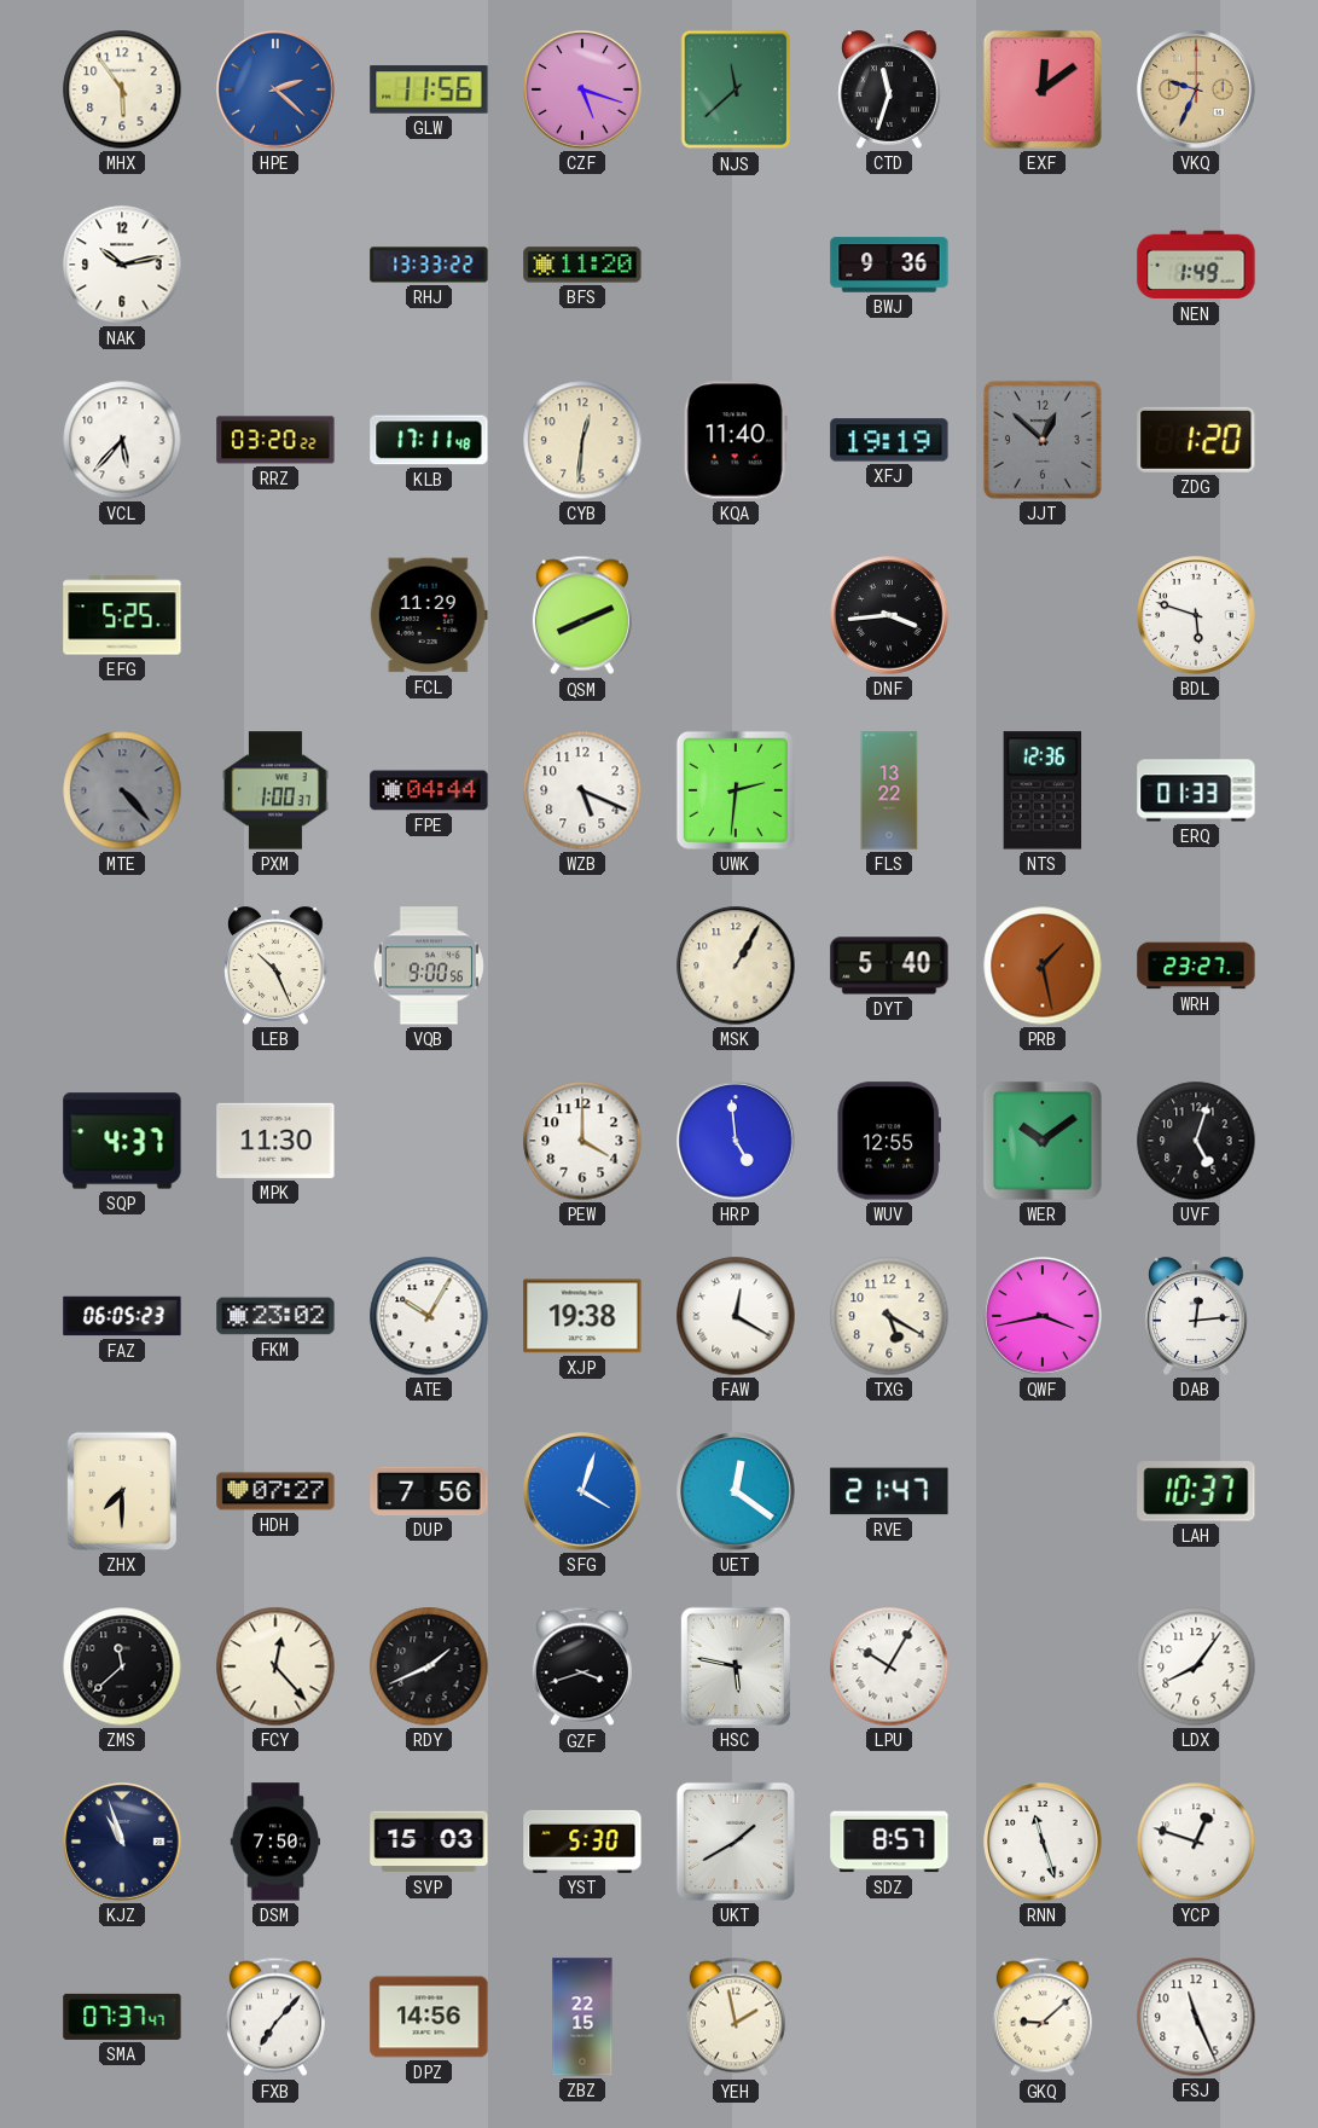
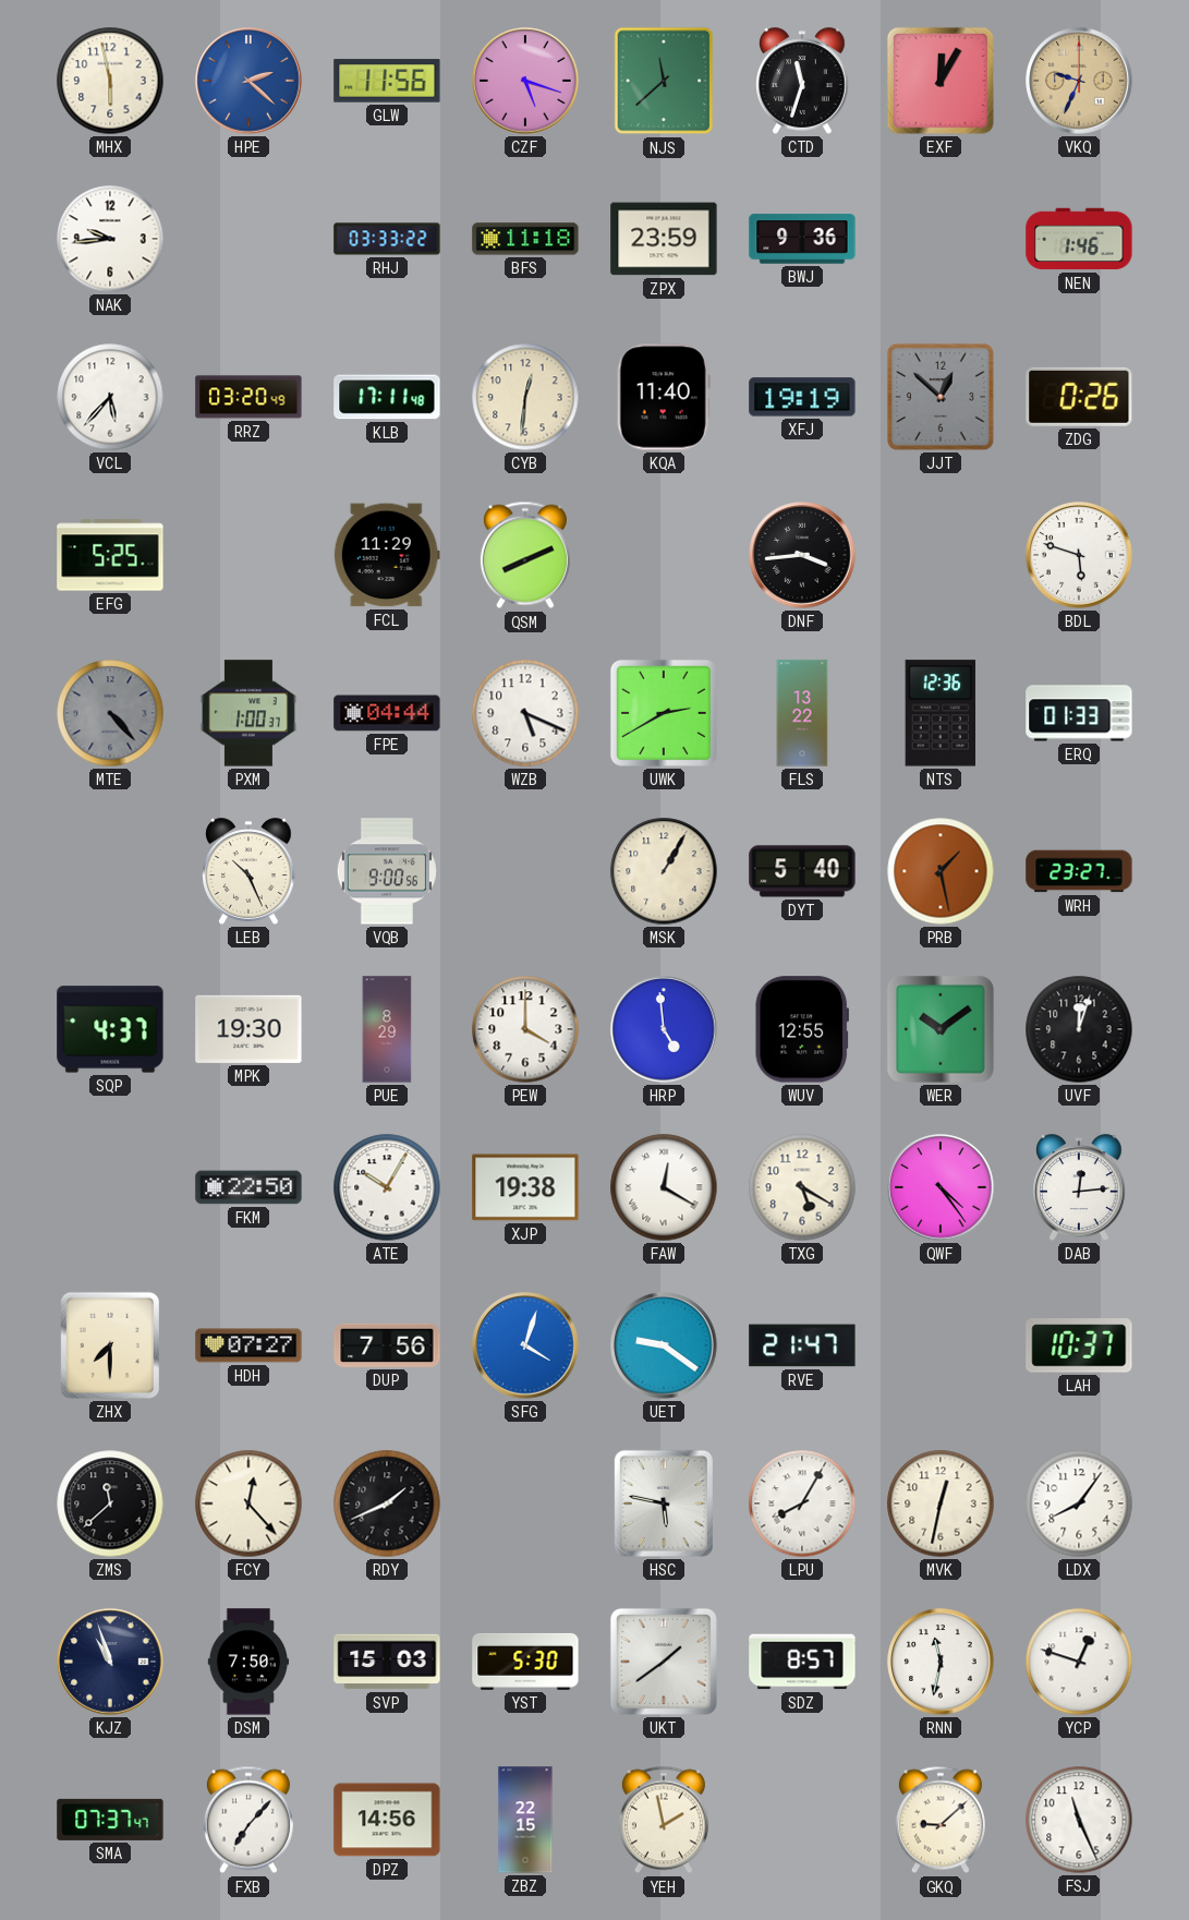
MHX: 5:54 -> 5:58
EXF: 12:09 -> 12:05
NAK: 10:13 -> 9:44
RHJ: 13:33 -> 03:33
BFS: 11:20 -> 11:18
ZPX: none -> 23:59
NEN: 1:49 -> 1:46
RRZ: 03:20:22 -> 03:20:49
ZDG: 1:20 -> 0:26
UWK: 2:31 -> 2:40
MPK: 11:30 -> 19:30
PUE: none -> 8:29
UVF: 5:03 -> 12:03
FAZ: 06:05 -> none
FKM: 23:02 -> 22:50
QWF: 3:43 -> 4:24
UET: 12:21 -> 9:21
GZF: 3:42 -> none
LPU: 10:05 -> 8:05
MVK: none -> 12:32
UKT: 1:40 -> 1:39
RNN: 11:27 -> 11:32
